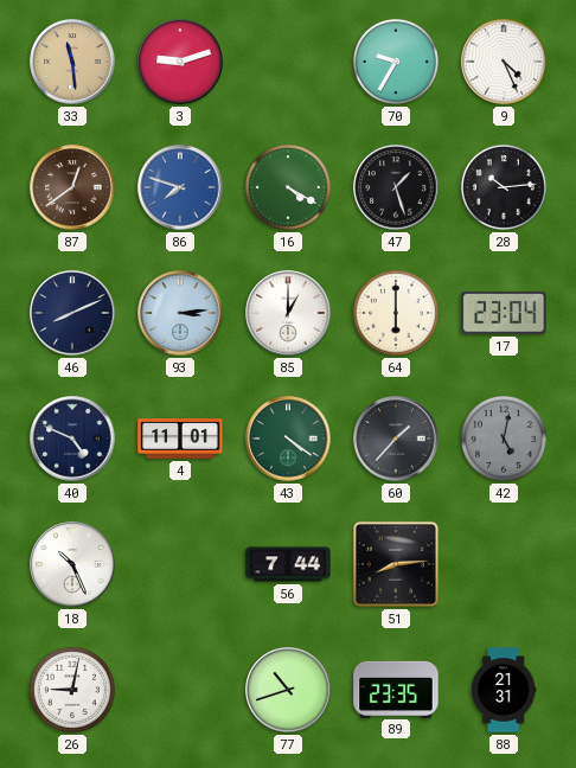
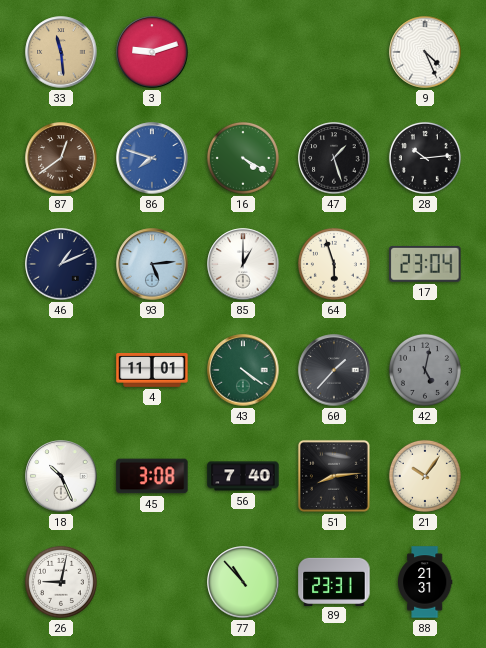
70: 9:35 -> none
46: 8:11 -> 1:11
93: 3:14 -> 5:14
64: 6:00 -> 5:57
40: 4:49 -> none
45: none -> 3:08
56: 7:44 -> 7:40
21: none -> 10:06
77: 10:42 -> 10:53
89: 23:35 -> 23:31
